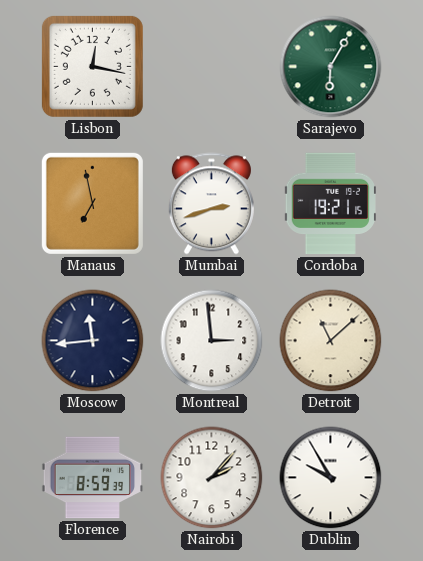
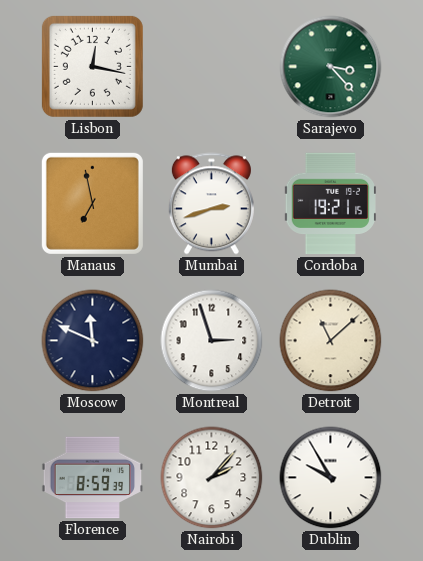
Sarajevo: 6:05 -> 3:23
Moscow: 11:44 -> 11:49
Montreal: 2:59 -> 2:57
